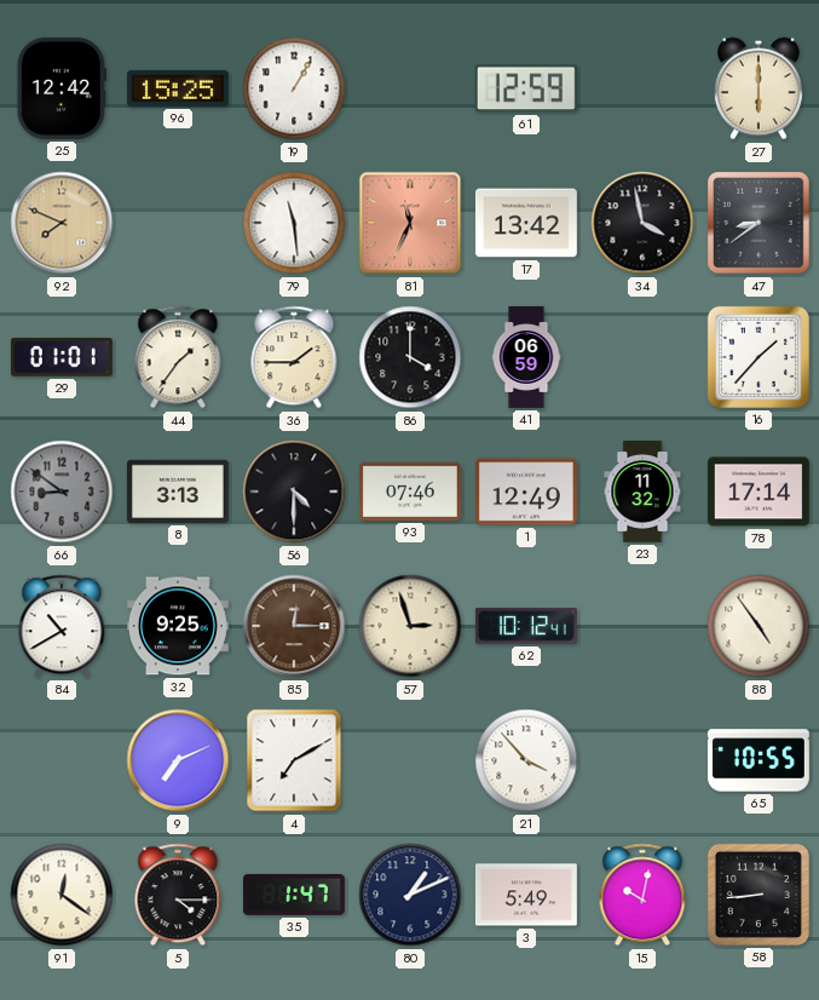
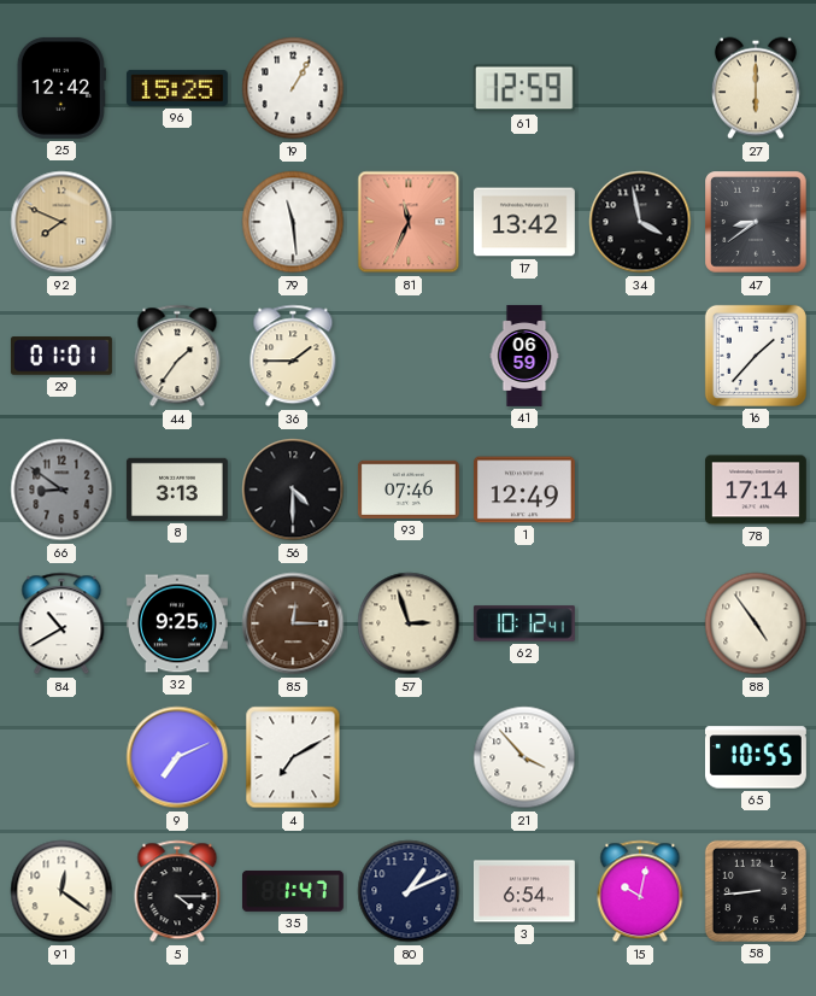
86: 4:00 -> none
23: 11:32 -> none
3: 5:49 -> 6:54
